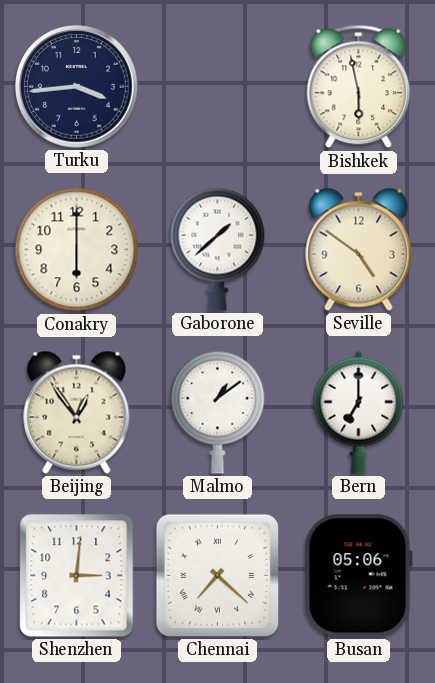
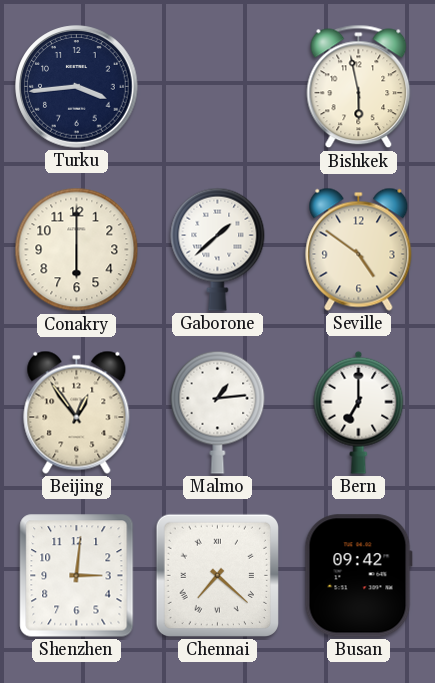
Malmo: 1:09 -> 1:14
Busan: 05:06 -> 09:42
